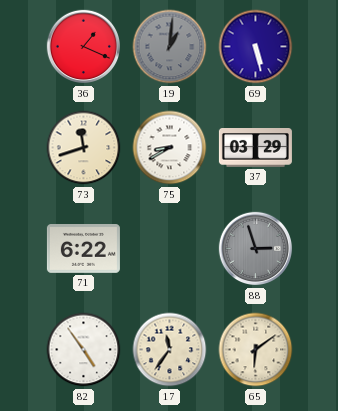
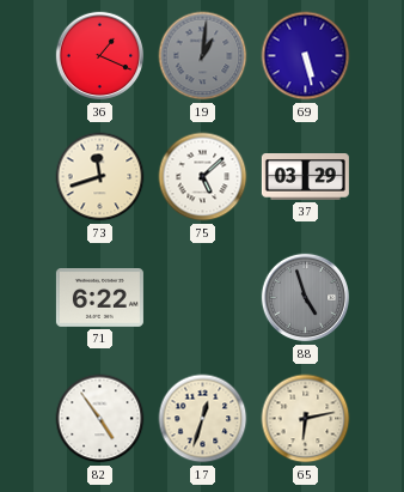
75: 8:40 -> 5:08
88: 2:57 -> 4:57
17: 11:36 -> 12:33
65: 6:09 -> 6:13
